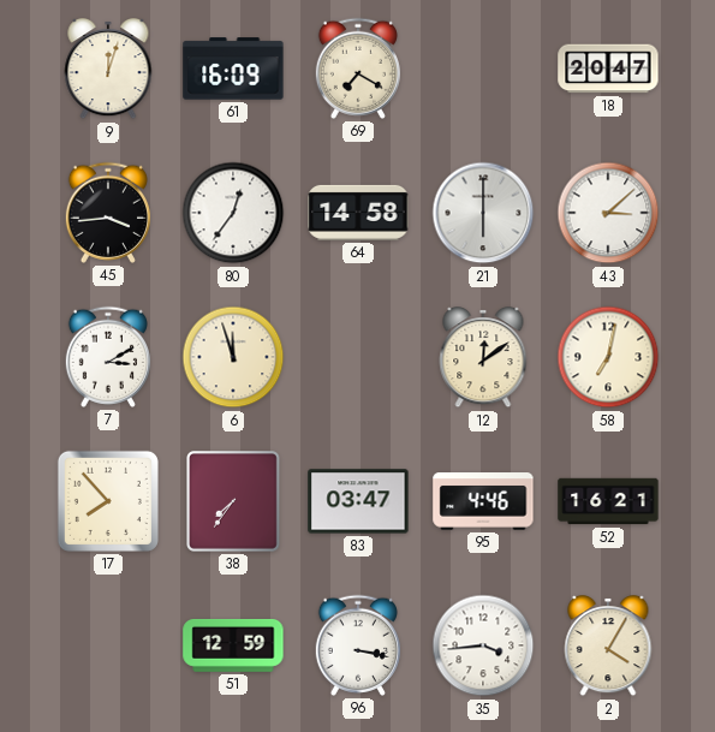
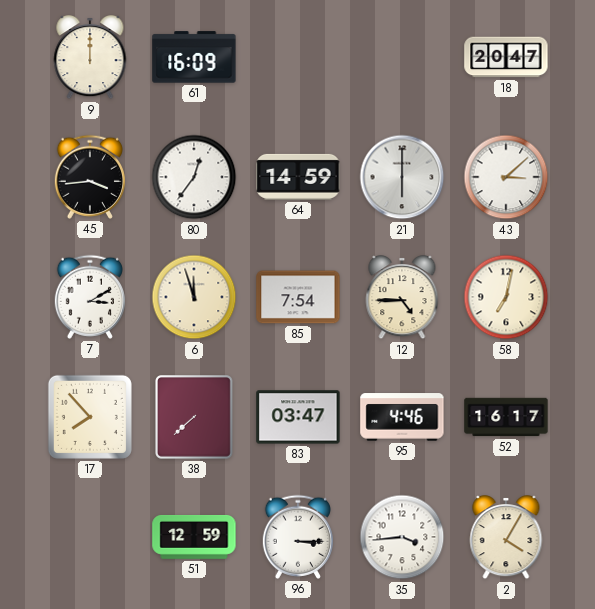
9: 12:03 -> 12:00
69: 7:20 -> none
64: 14:58 -> 14:59
85: none -> 7:54
12: 12:09 -> 4:45
38: 7:36 -> 7:38
52: 16:21 -> 16:17
96: 3:17 -> 3:15
